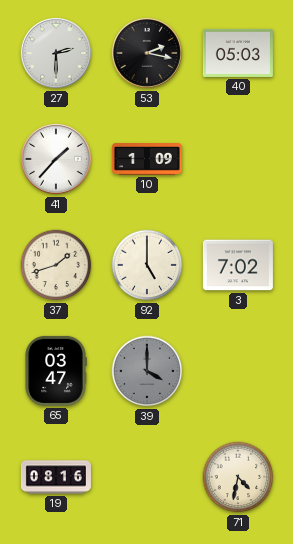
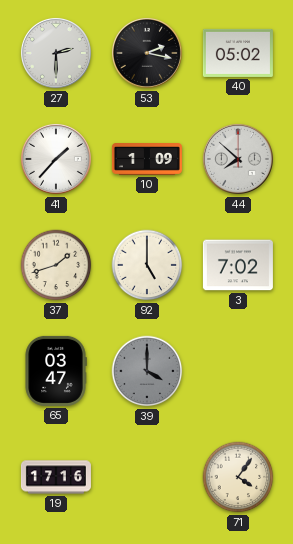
40: 05:03 -> 05:02
44: none -> 7:52
19: 08:16 -> 17:16
71: 4:32 -> 4:06
